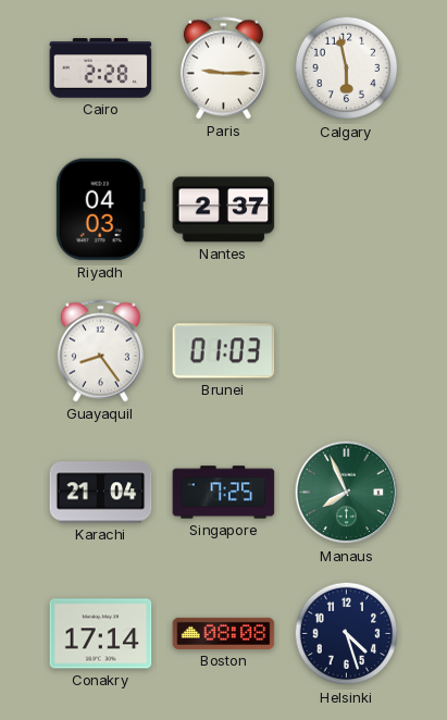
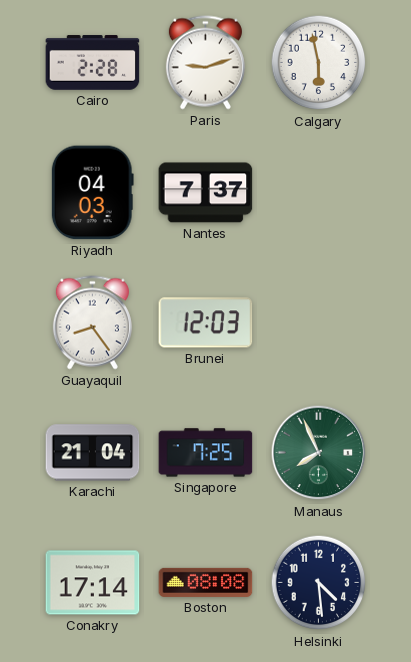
Paris: 9:15 -> 9:12
Nantes: 2:37 -> 7:37
Brunei: 01:03 -> 12:03
Helsinki: 4:27 -> 4:29
